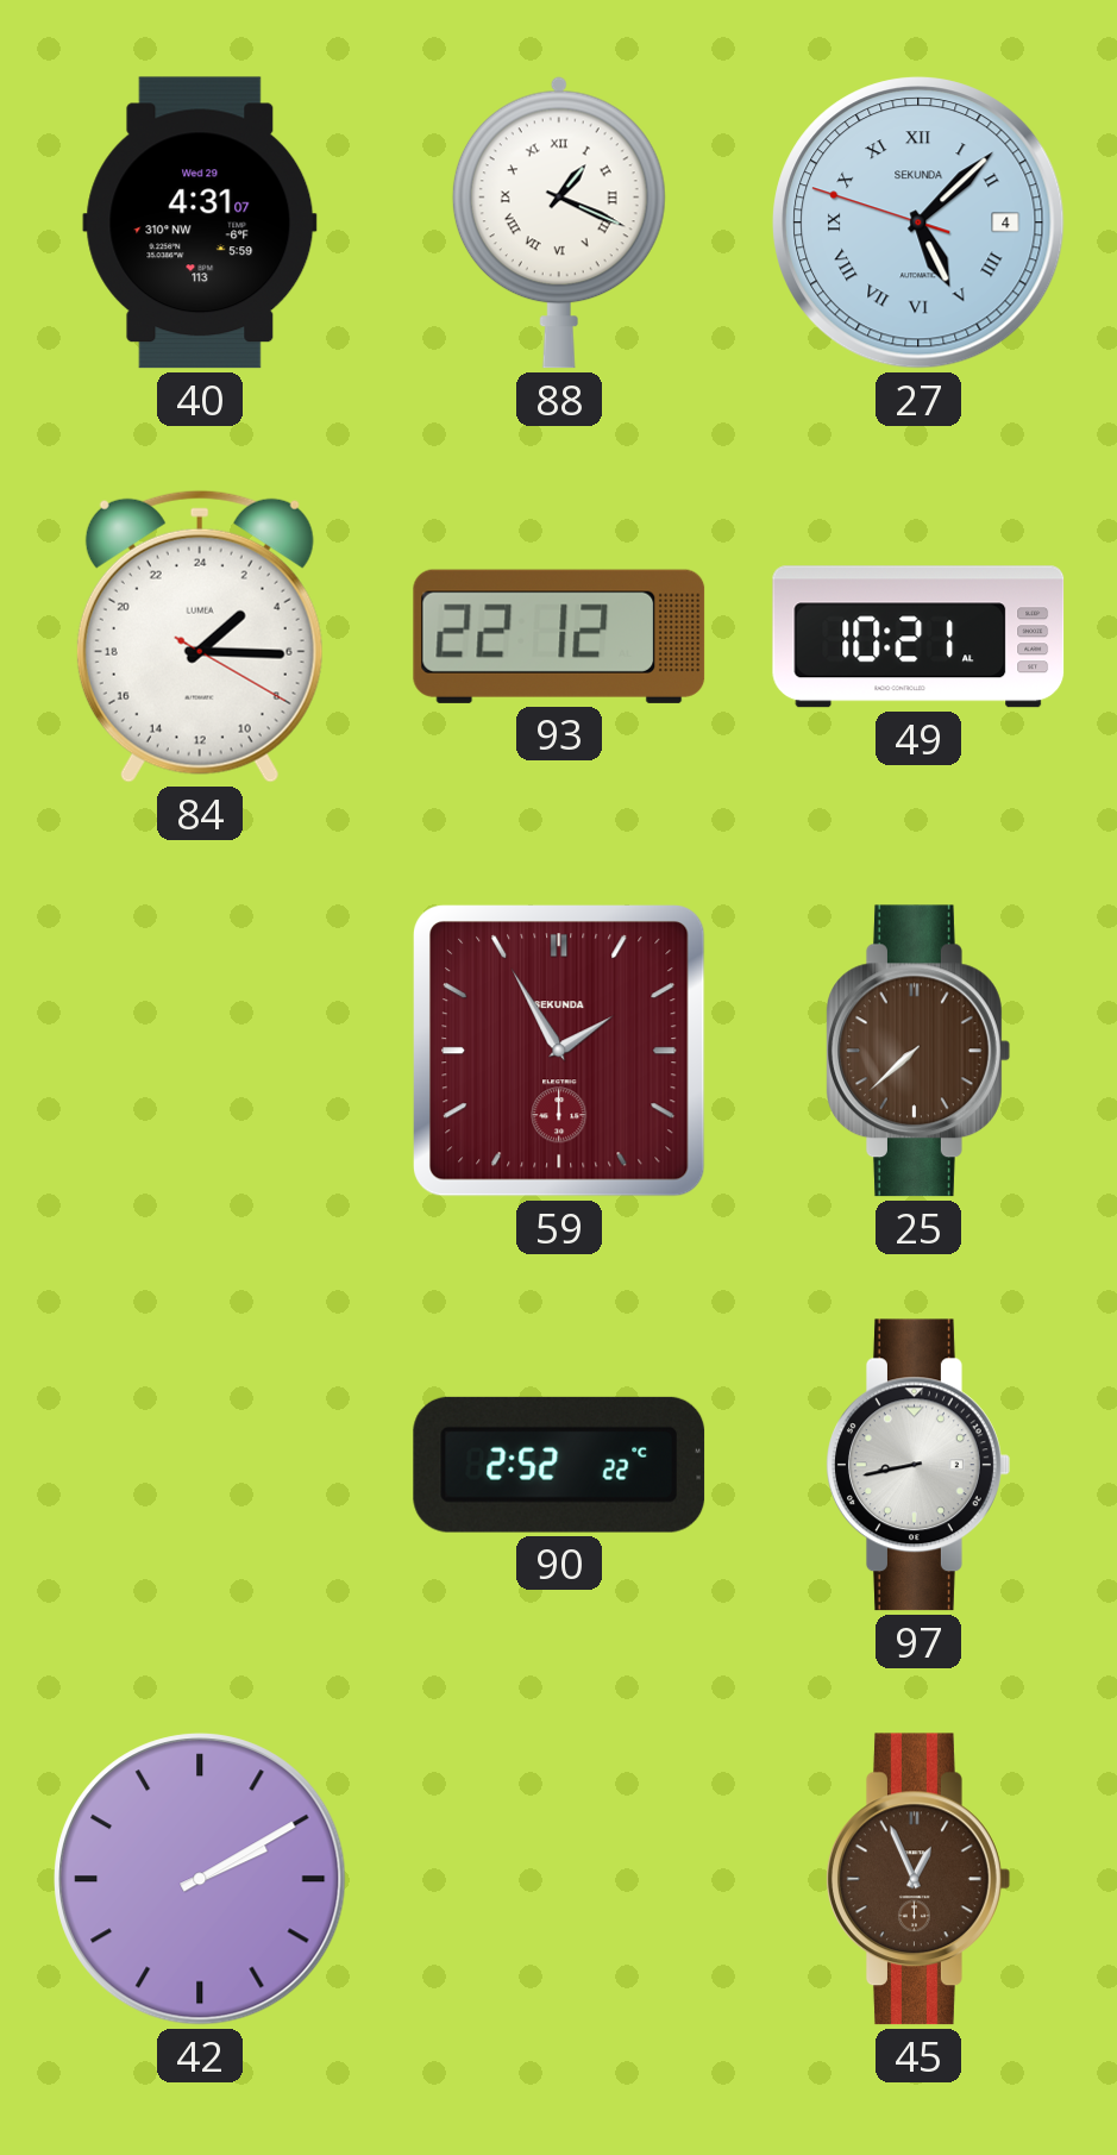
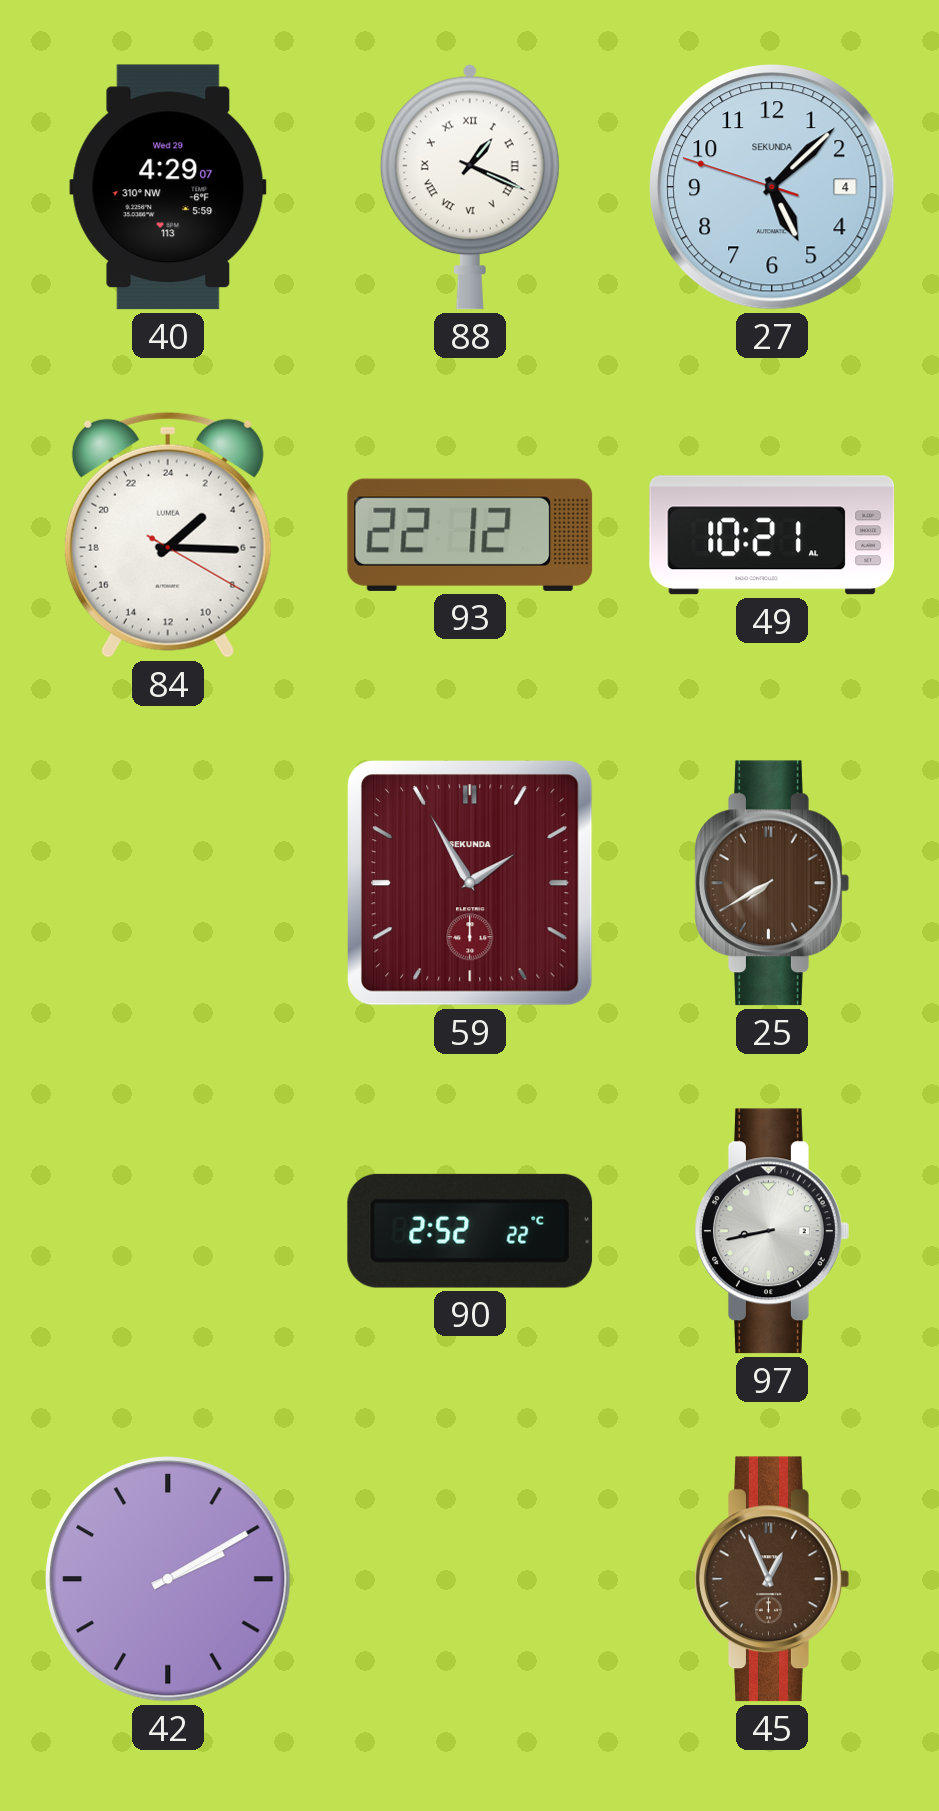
40: 4:31 -> 4:29
27 numerals: Roman -> Arabic
25: 7:38 -> 7:40
